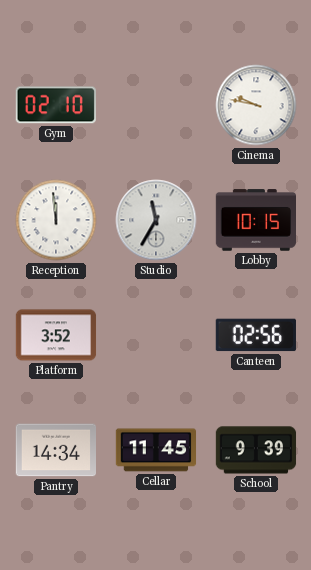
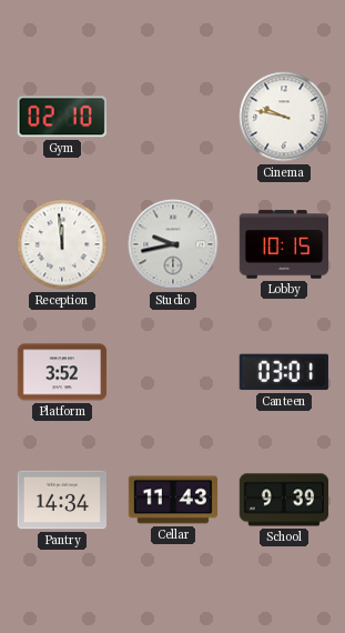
Studio: 11:35 -> 9:43
Canteen: 02:56 -> 03:01
Cellar: 11:45 -> 11:43
